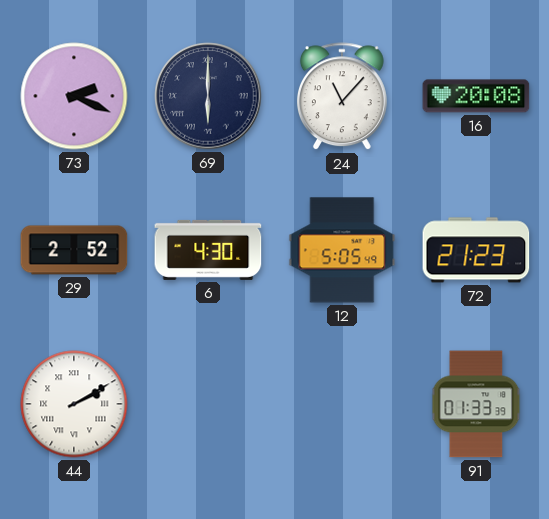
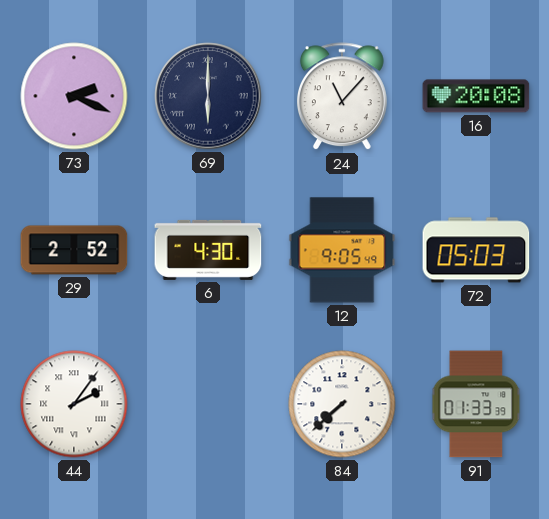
12: 5:05 -> 9:05
72: 21:23 -> 05:03
44: 2:10 -> 2:06
84: none -> 7:38
